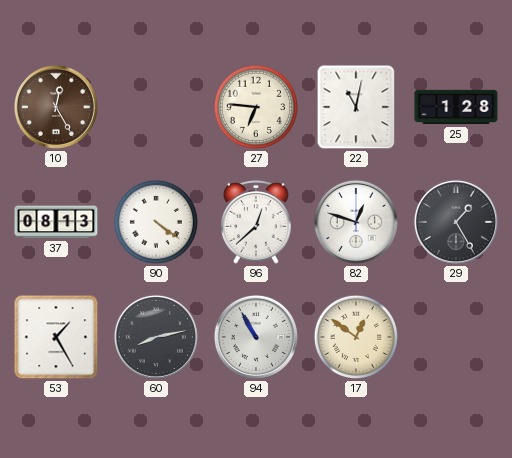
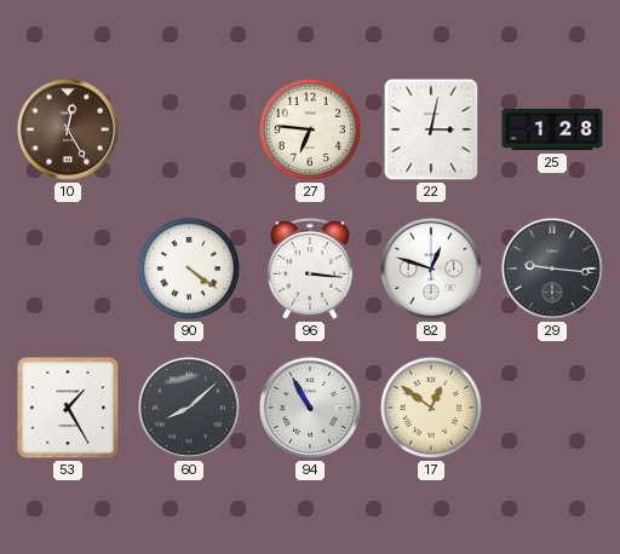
22: 11:02 -> 3:02
37: 08:13 -> none
96: 12:38 -> 3:16
29: 1:25 -> 9:16
60: 8:13 -> 8:08
